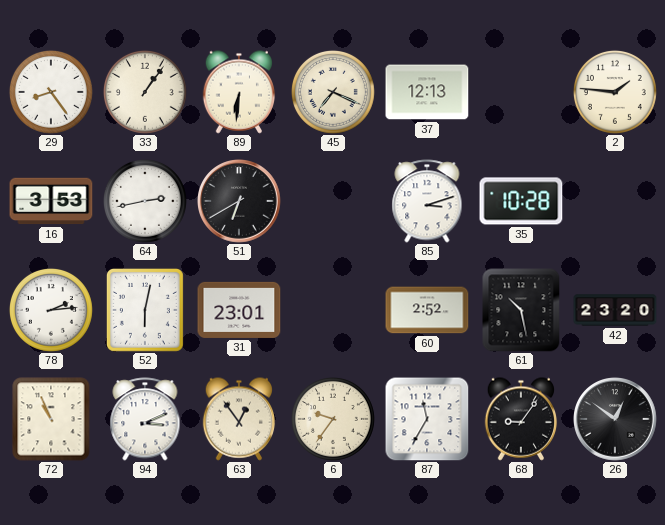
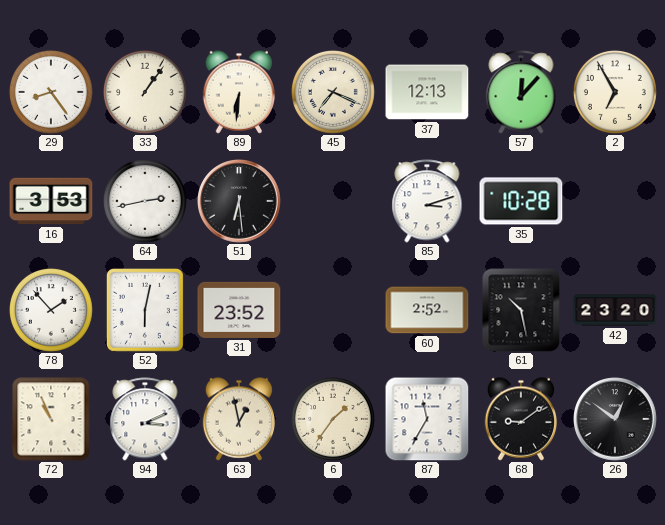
57: none -> 12:07
2: 1:46 -> 6:55
51: 6:40 -> 6:29
78: 2:14 -> 1:53
31: 23:01 -> 23:52
63: 12:54 -> 12:58
6: 9:36 -> 1:36
68: 9:06 -> 9:09
